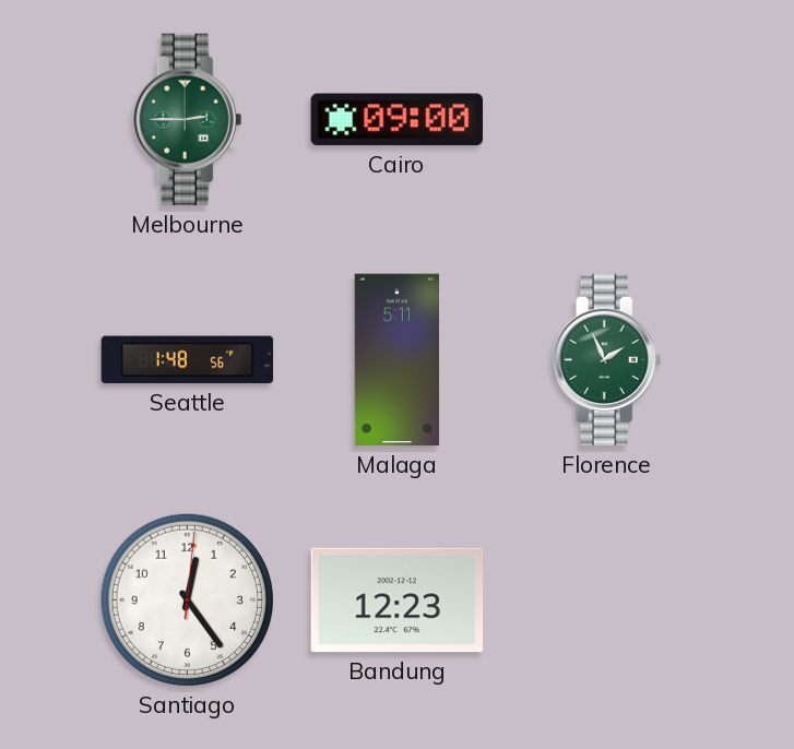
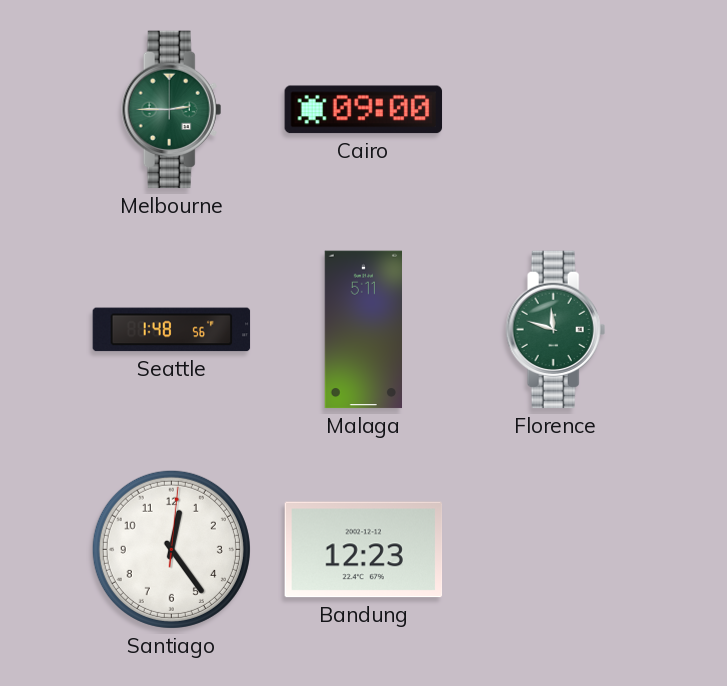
Florence: 1:56 -> 11:48
